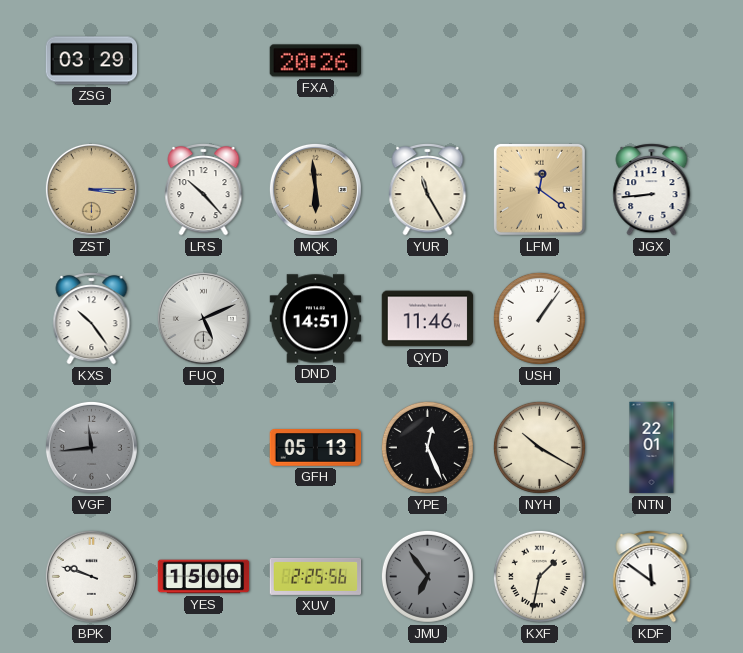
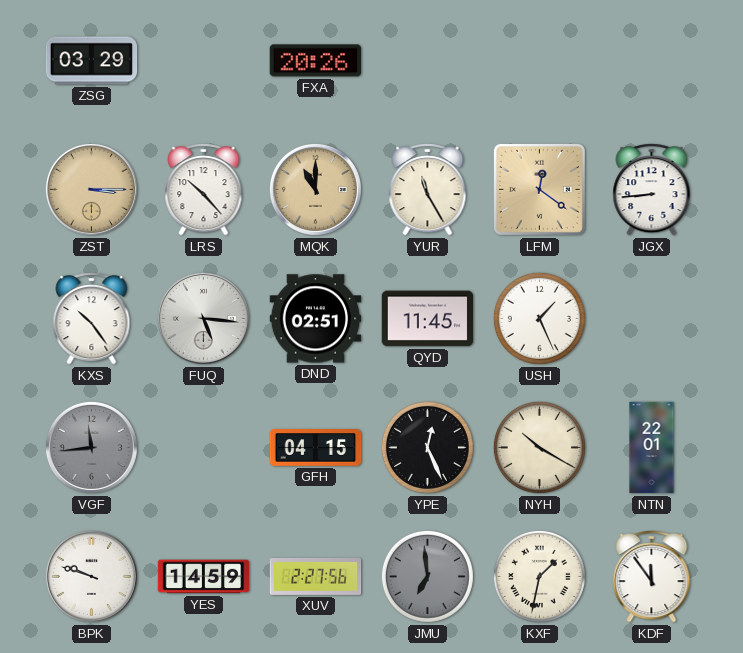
MQK: 5:59 -> 11:00
FUQ: 5:11 -> 5:16
DND: 14:51 -> 02:51
QYD: 11:46 -> 11:45
USH: 1:06 -> 1:26
GFH: 05:13 -> 04:15
YES: 15:00 -> 14:59
XUV: 2:25 -> 2:27
JMU: 6:54 -> 6:59
KDF: 11:51 -> 11:54
